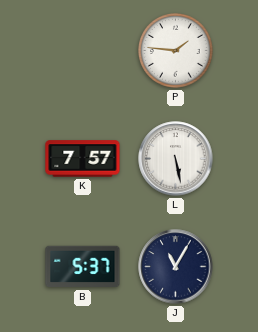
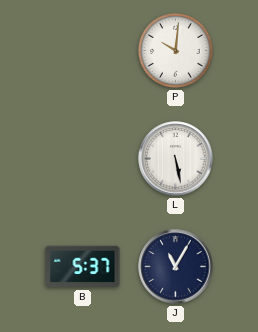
P: 1:46 -> 10:01
K: 7:57 -> none
